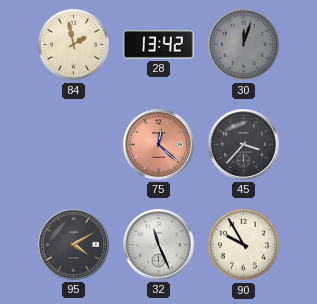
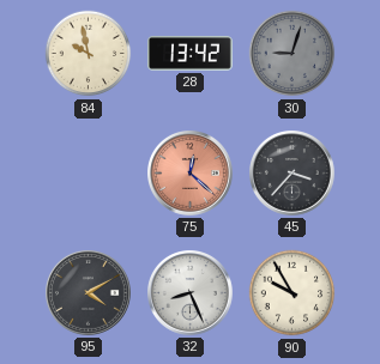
84: 1:58 -> 9:58
30: 12:03 -> 9:03
32: 11:26 -> 8:26
